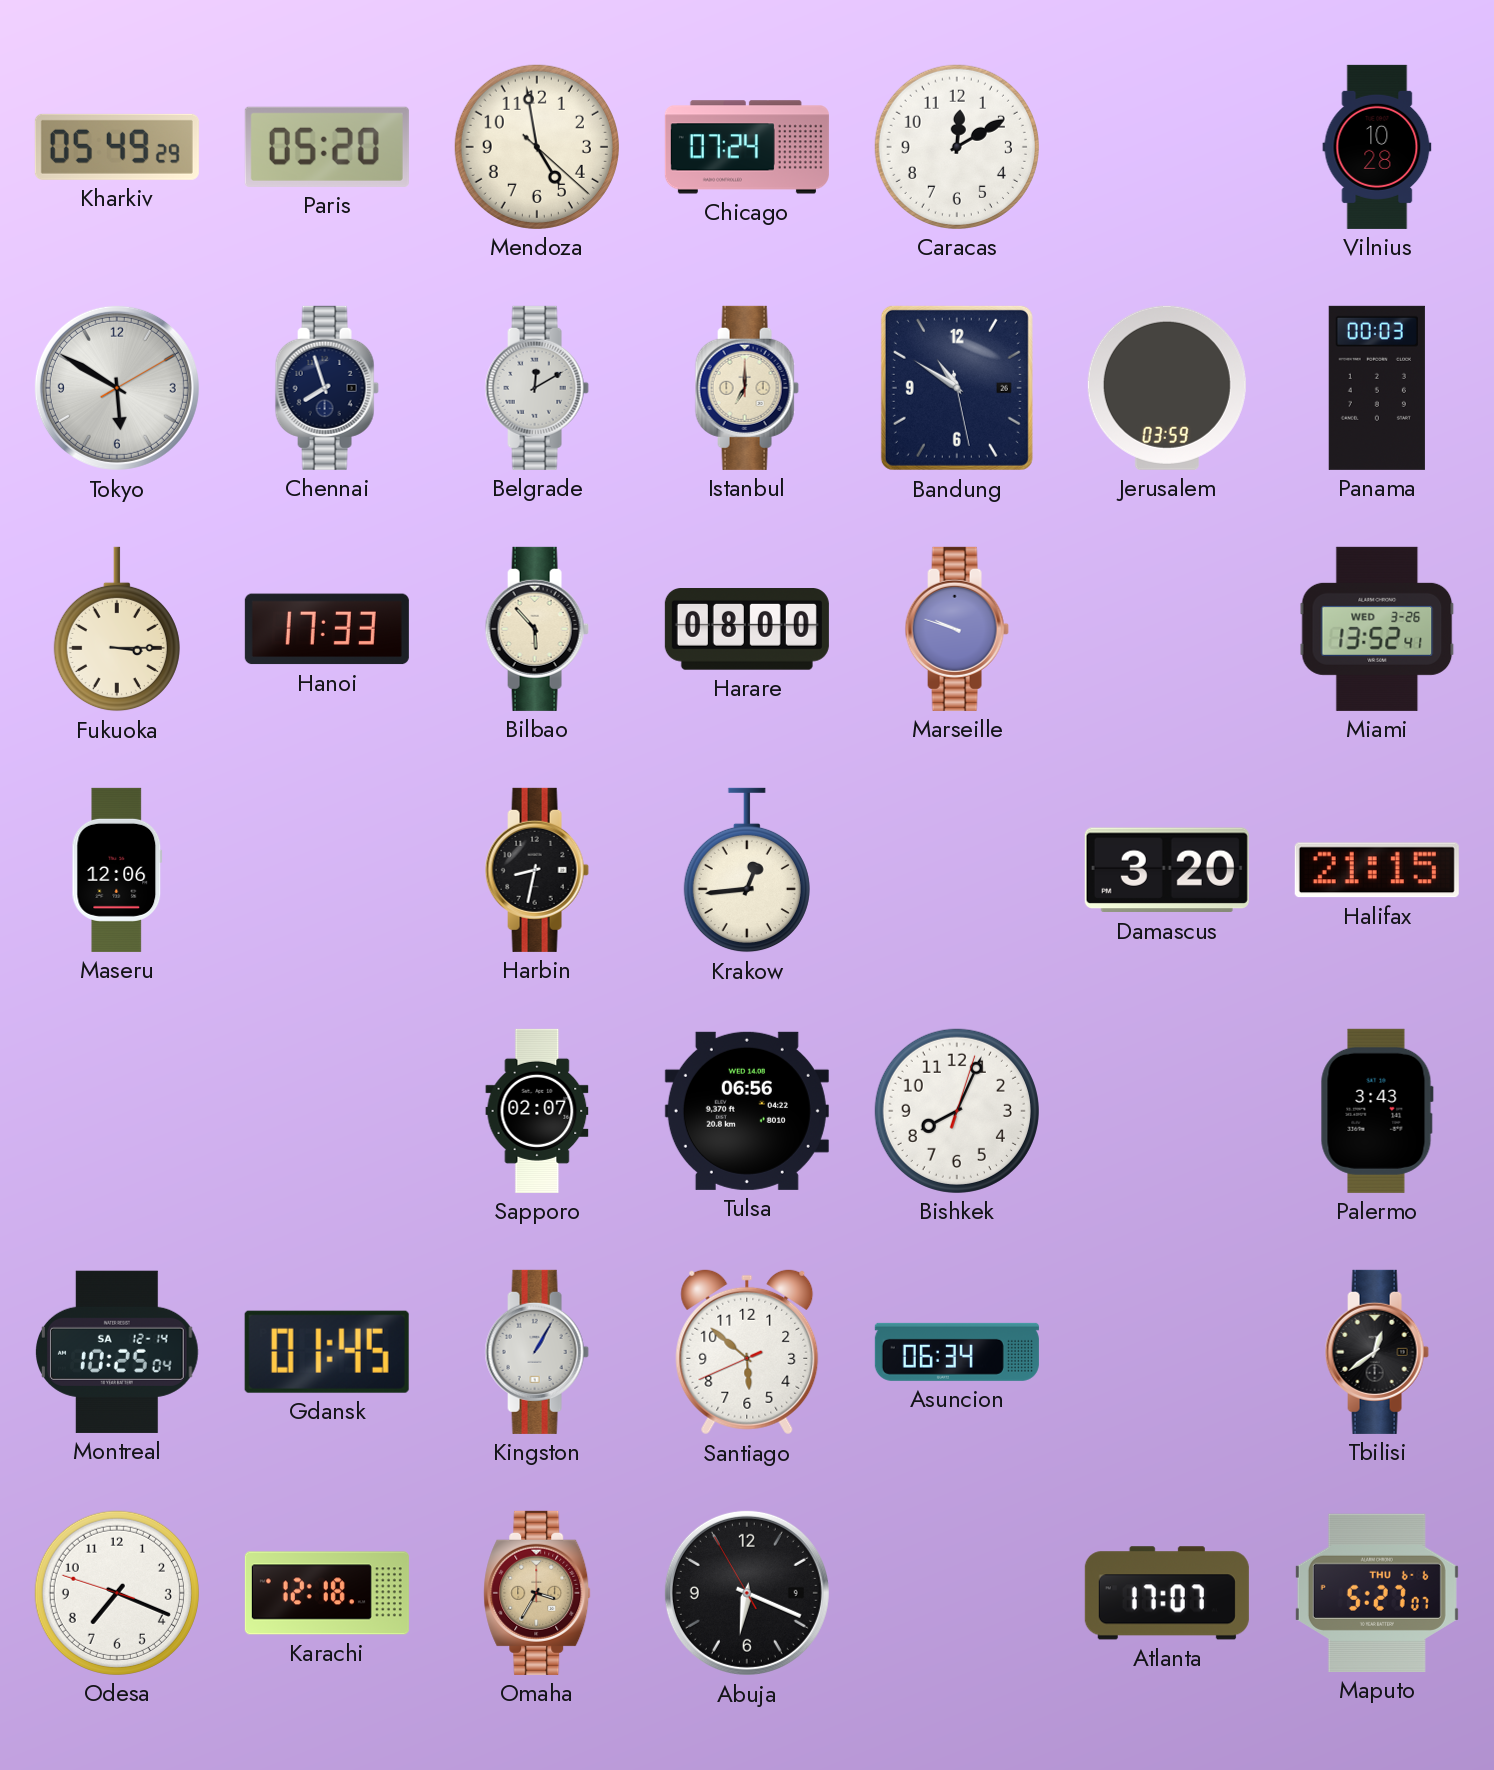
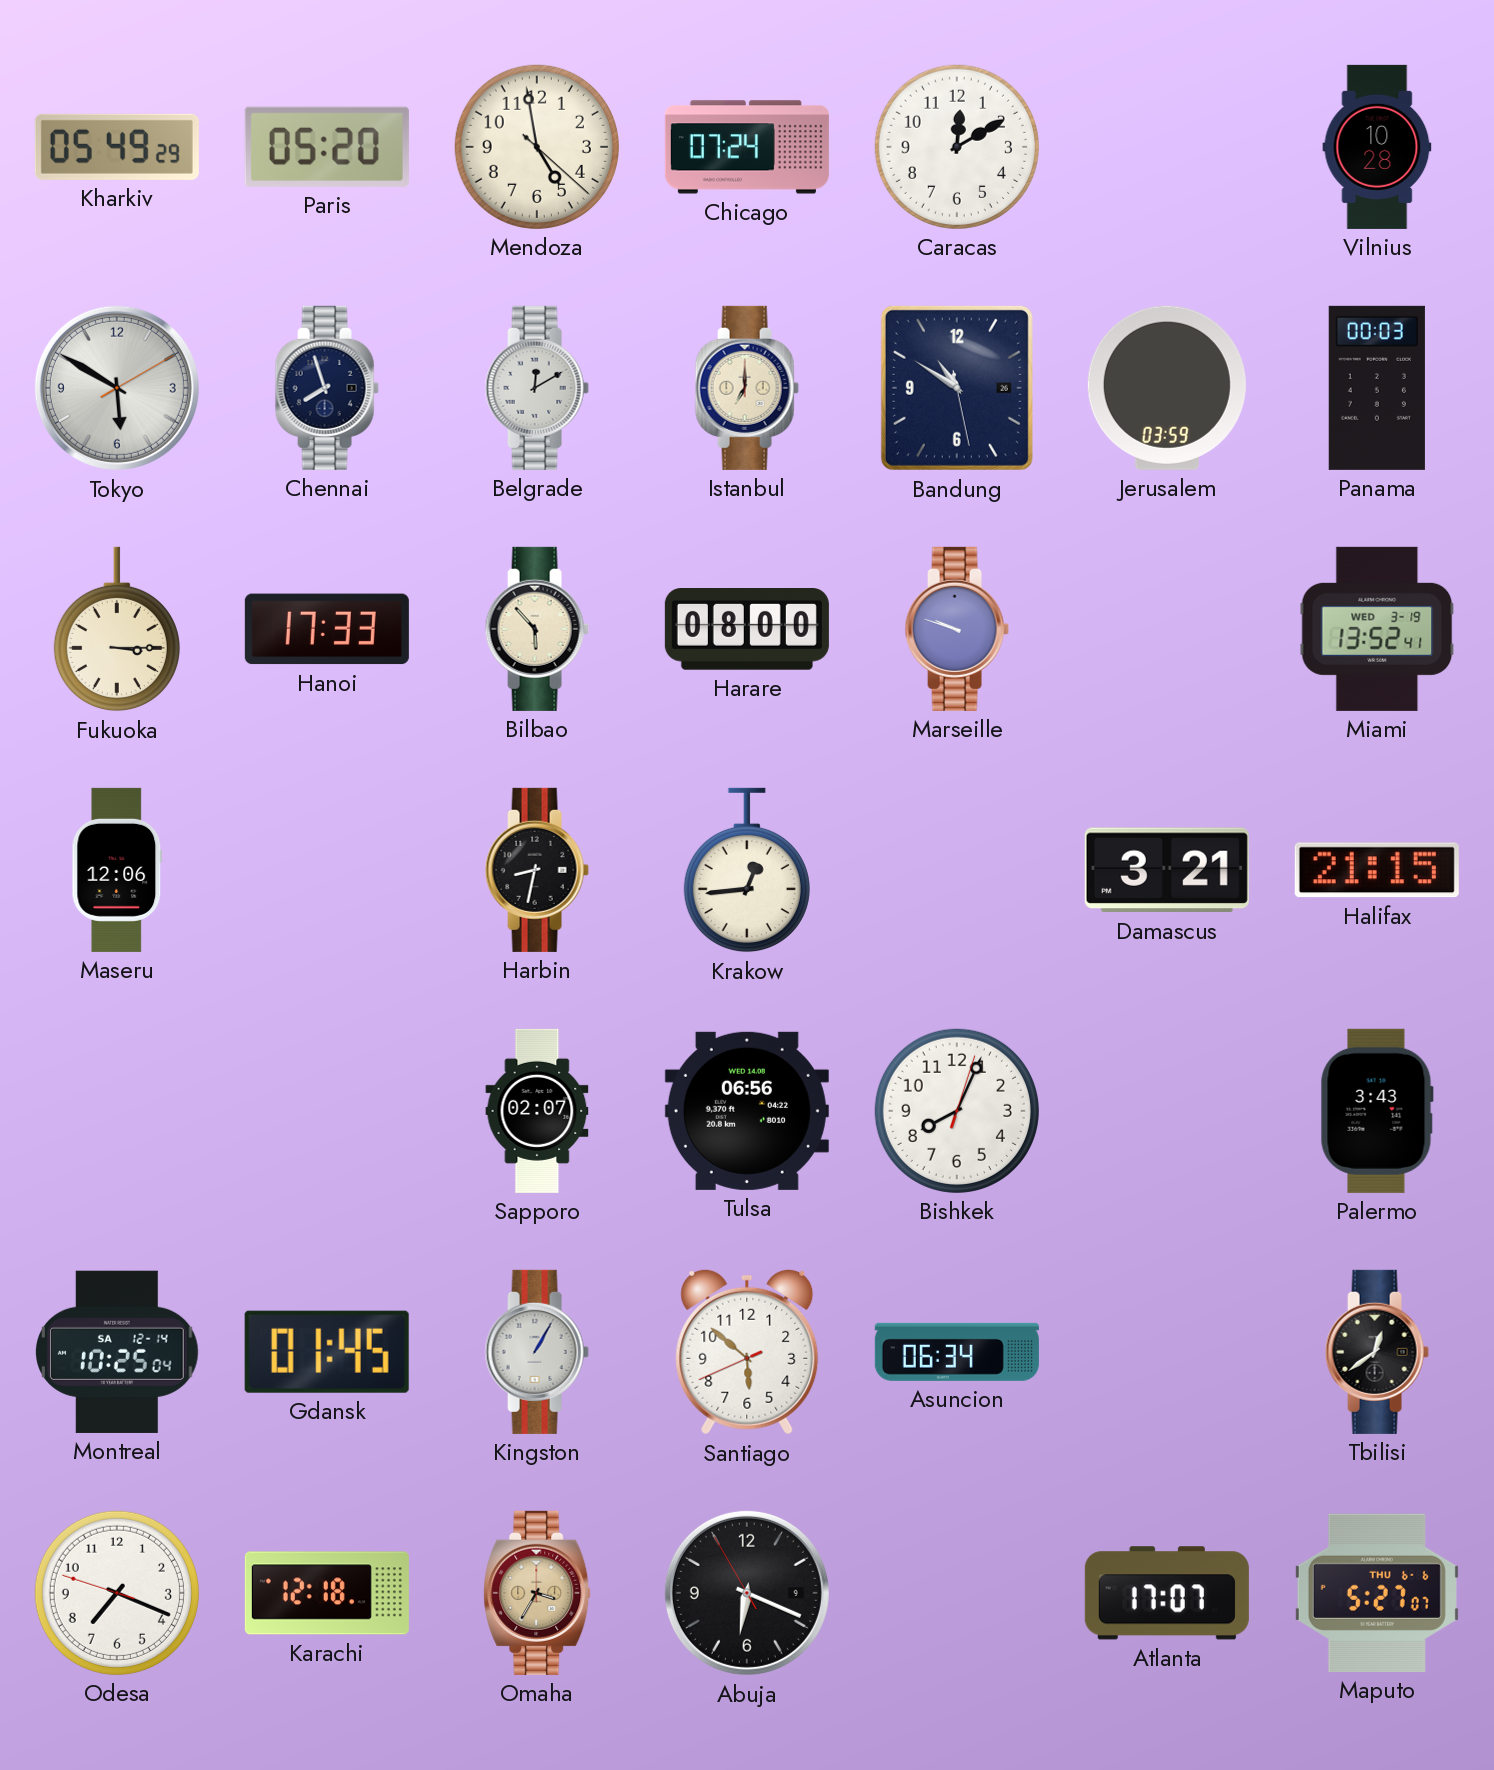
Miami date: WED 3-26 -> WED 3-19
Damascus: 3:20 -> 3:21
